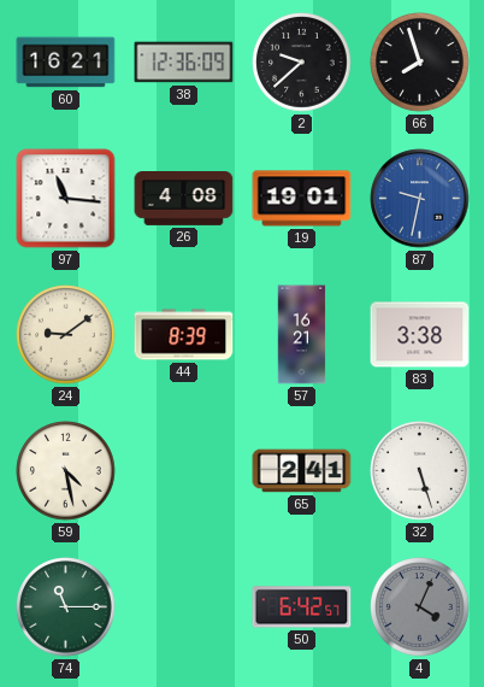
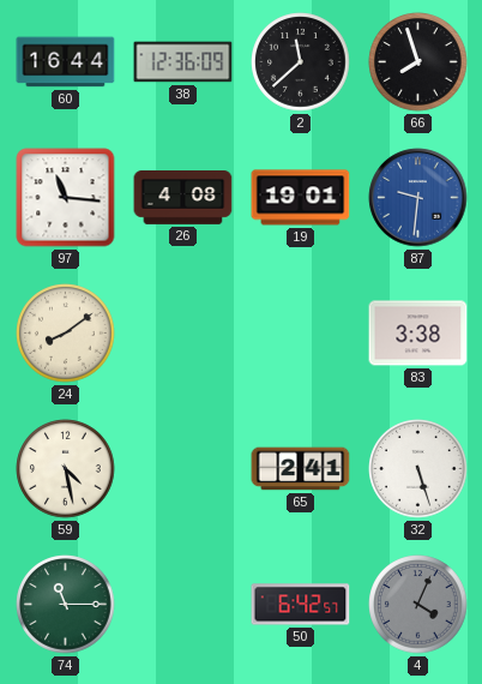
60: 16:21 -> 16:44
2: 9:38 -> 11:38
87: 9:32 -> 9:31
24: 9:09 -> 8:09
44: 8:39 -> none
57: 16:21 -> none
